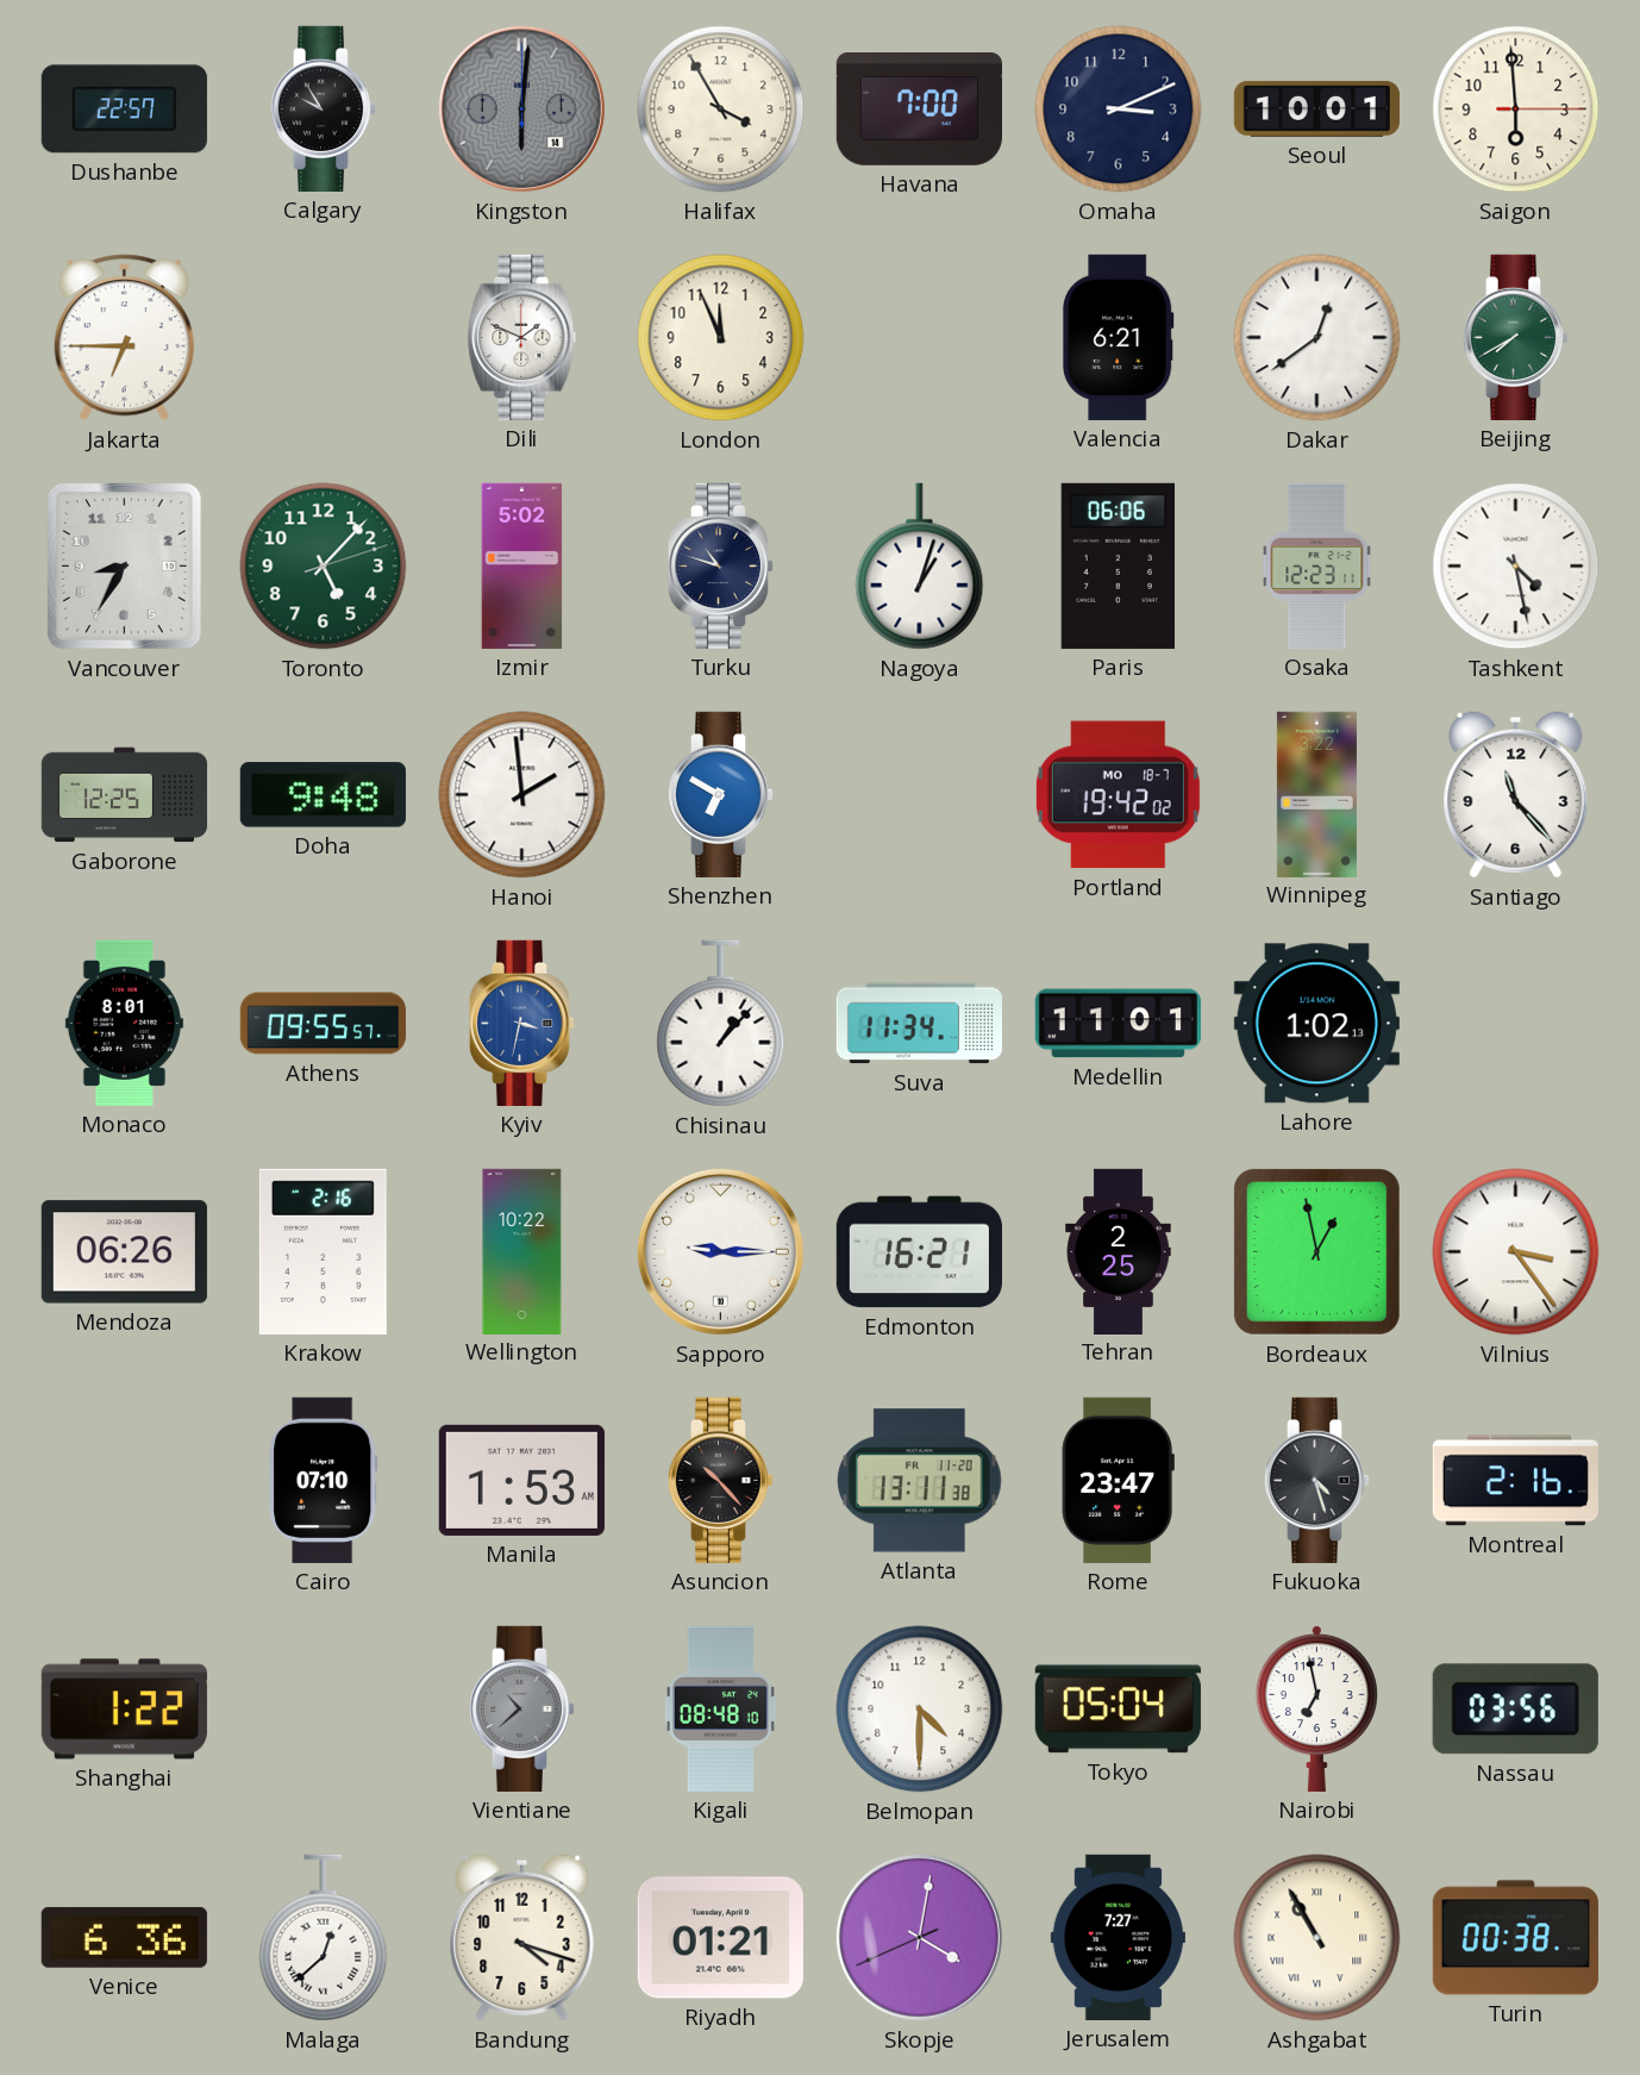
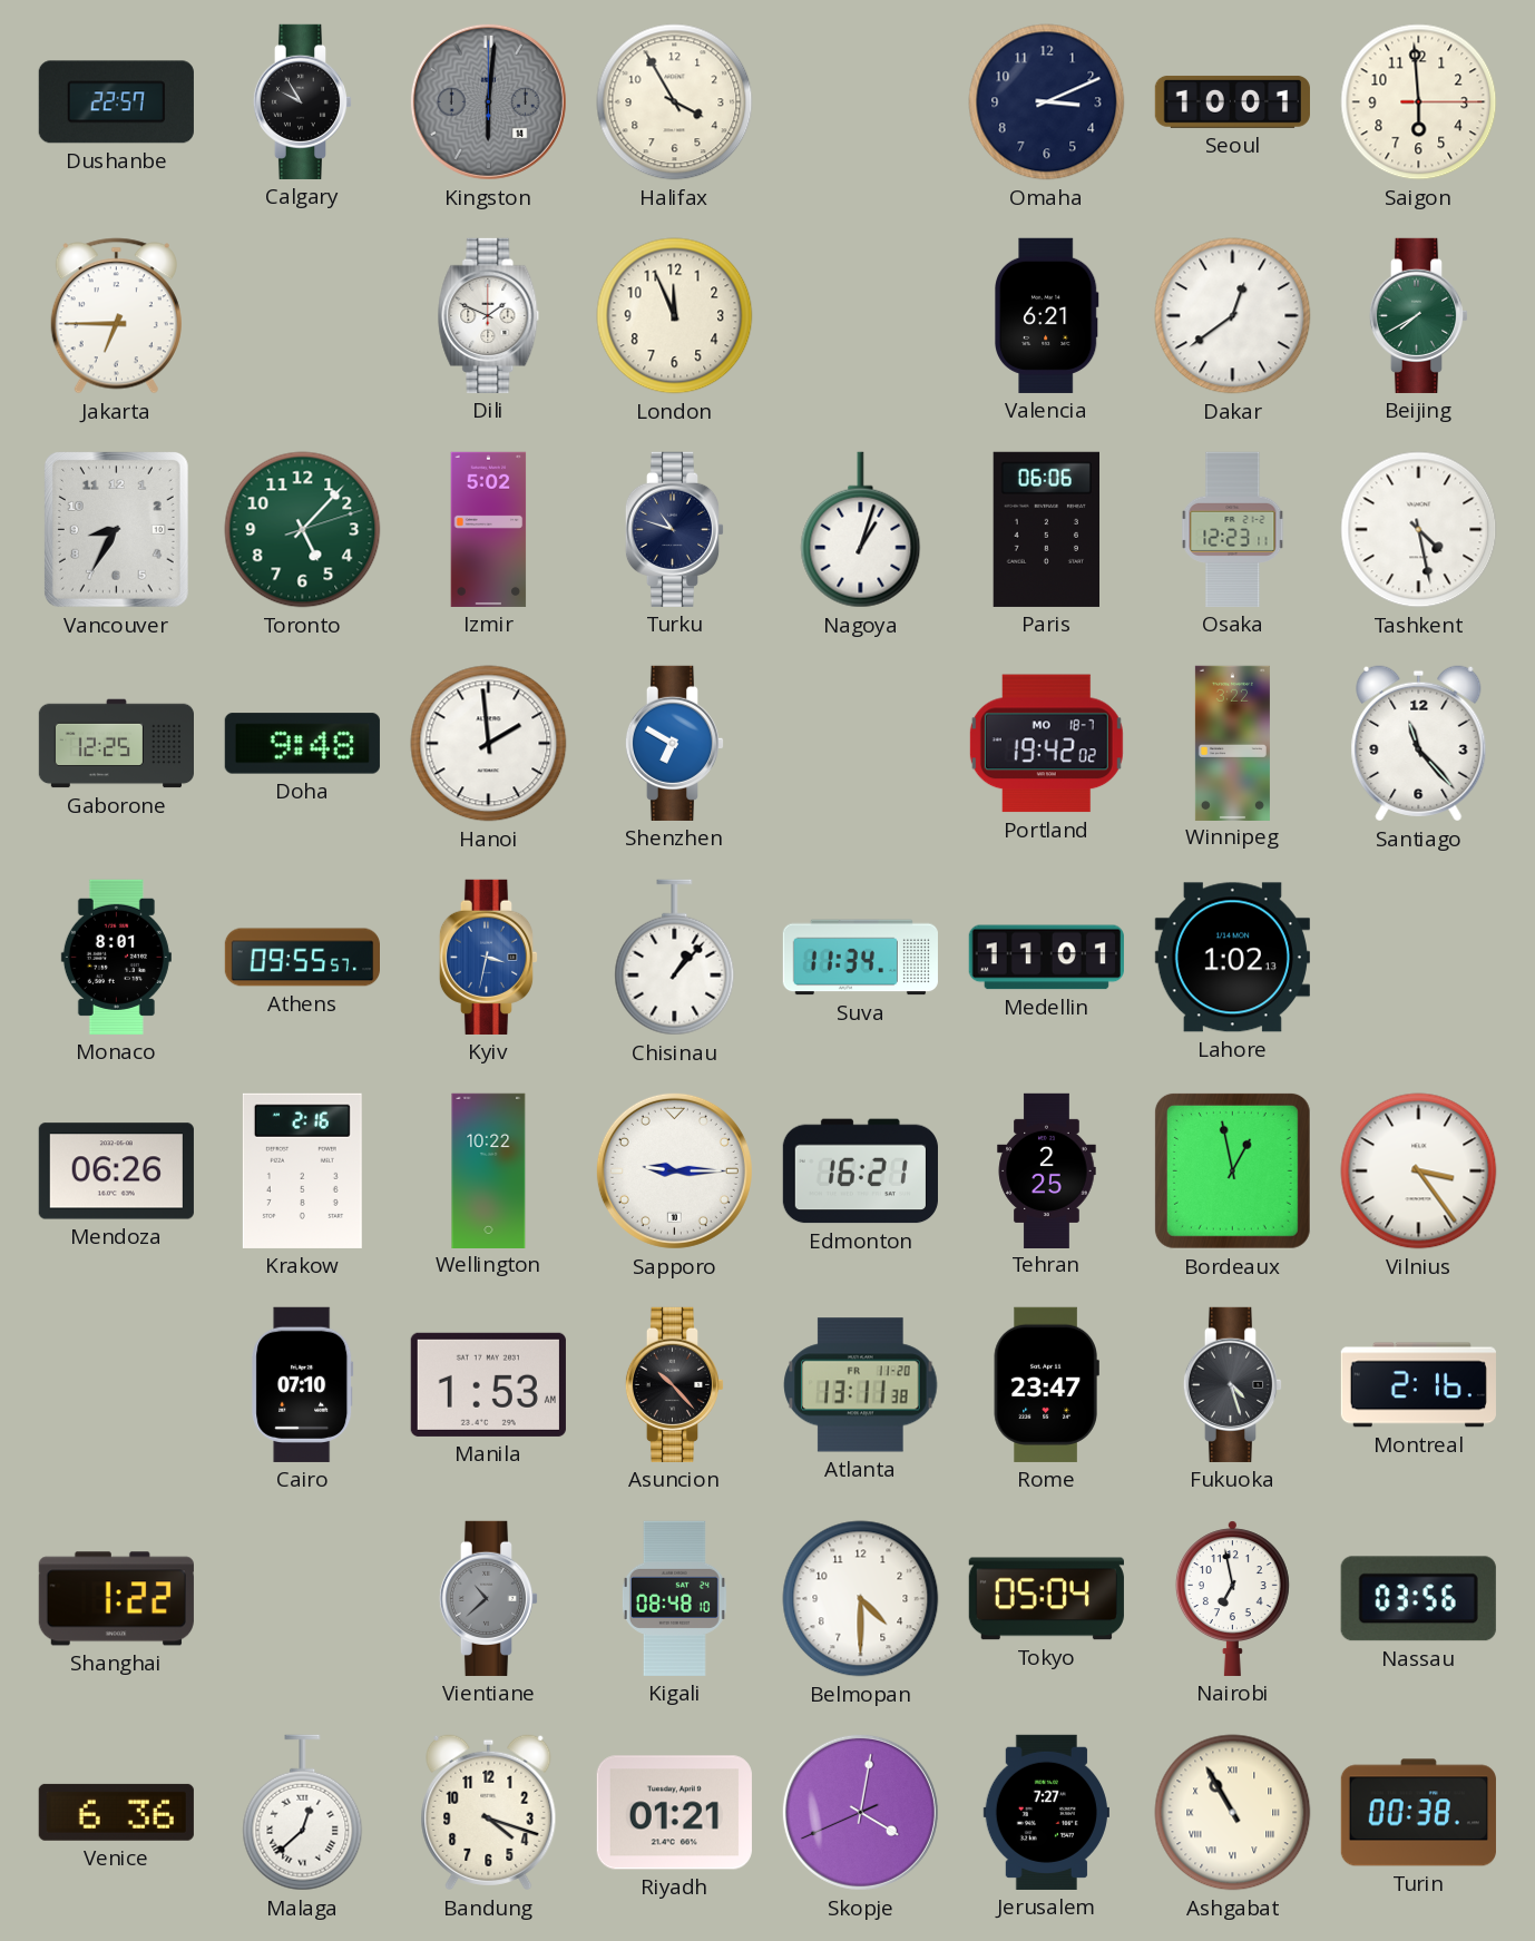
Havana: 7:00 -> none
